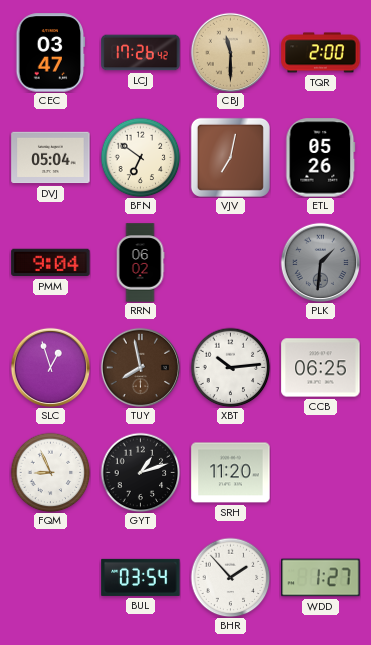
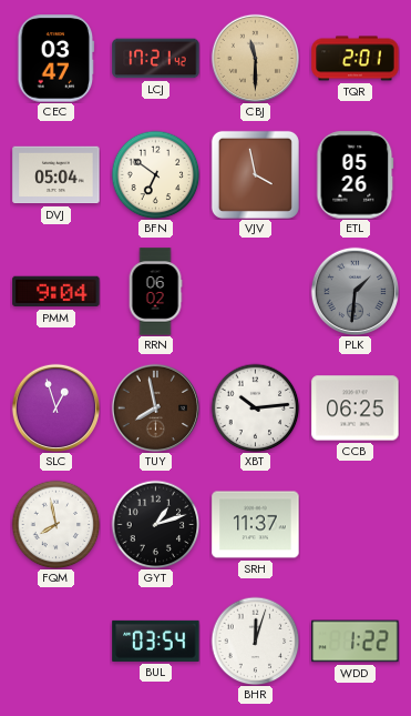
LCJ: 17:26 -> 17:21
TQR: 2:00 -> 2:01
VJV: 7:02 -> 3:58
FQM: 8:56 -> 7:58
SRH: 11:20 -> 11:37
BHR: 1:53 -> 12:03
WDD: 1:27 -> 1:22
